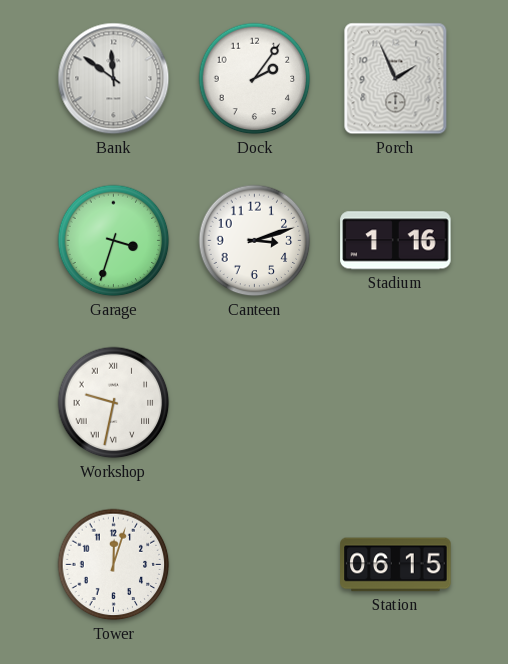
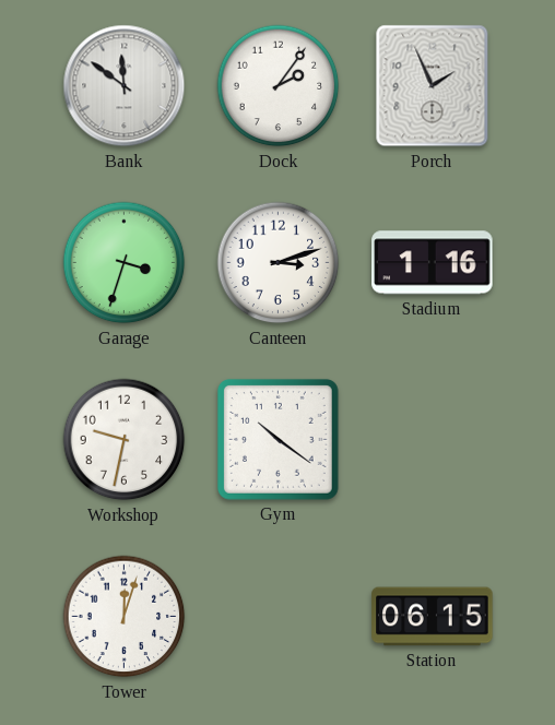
Workshop numerals: Roman -> Arabic
Gym: none -> 10:21
